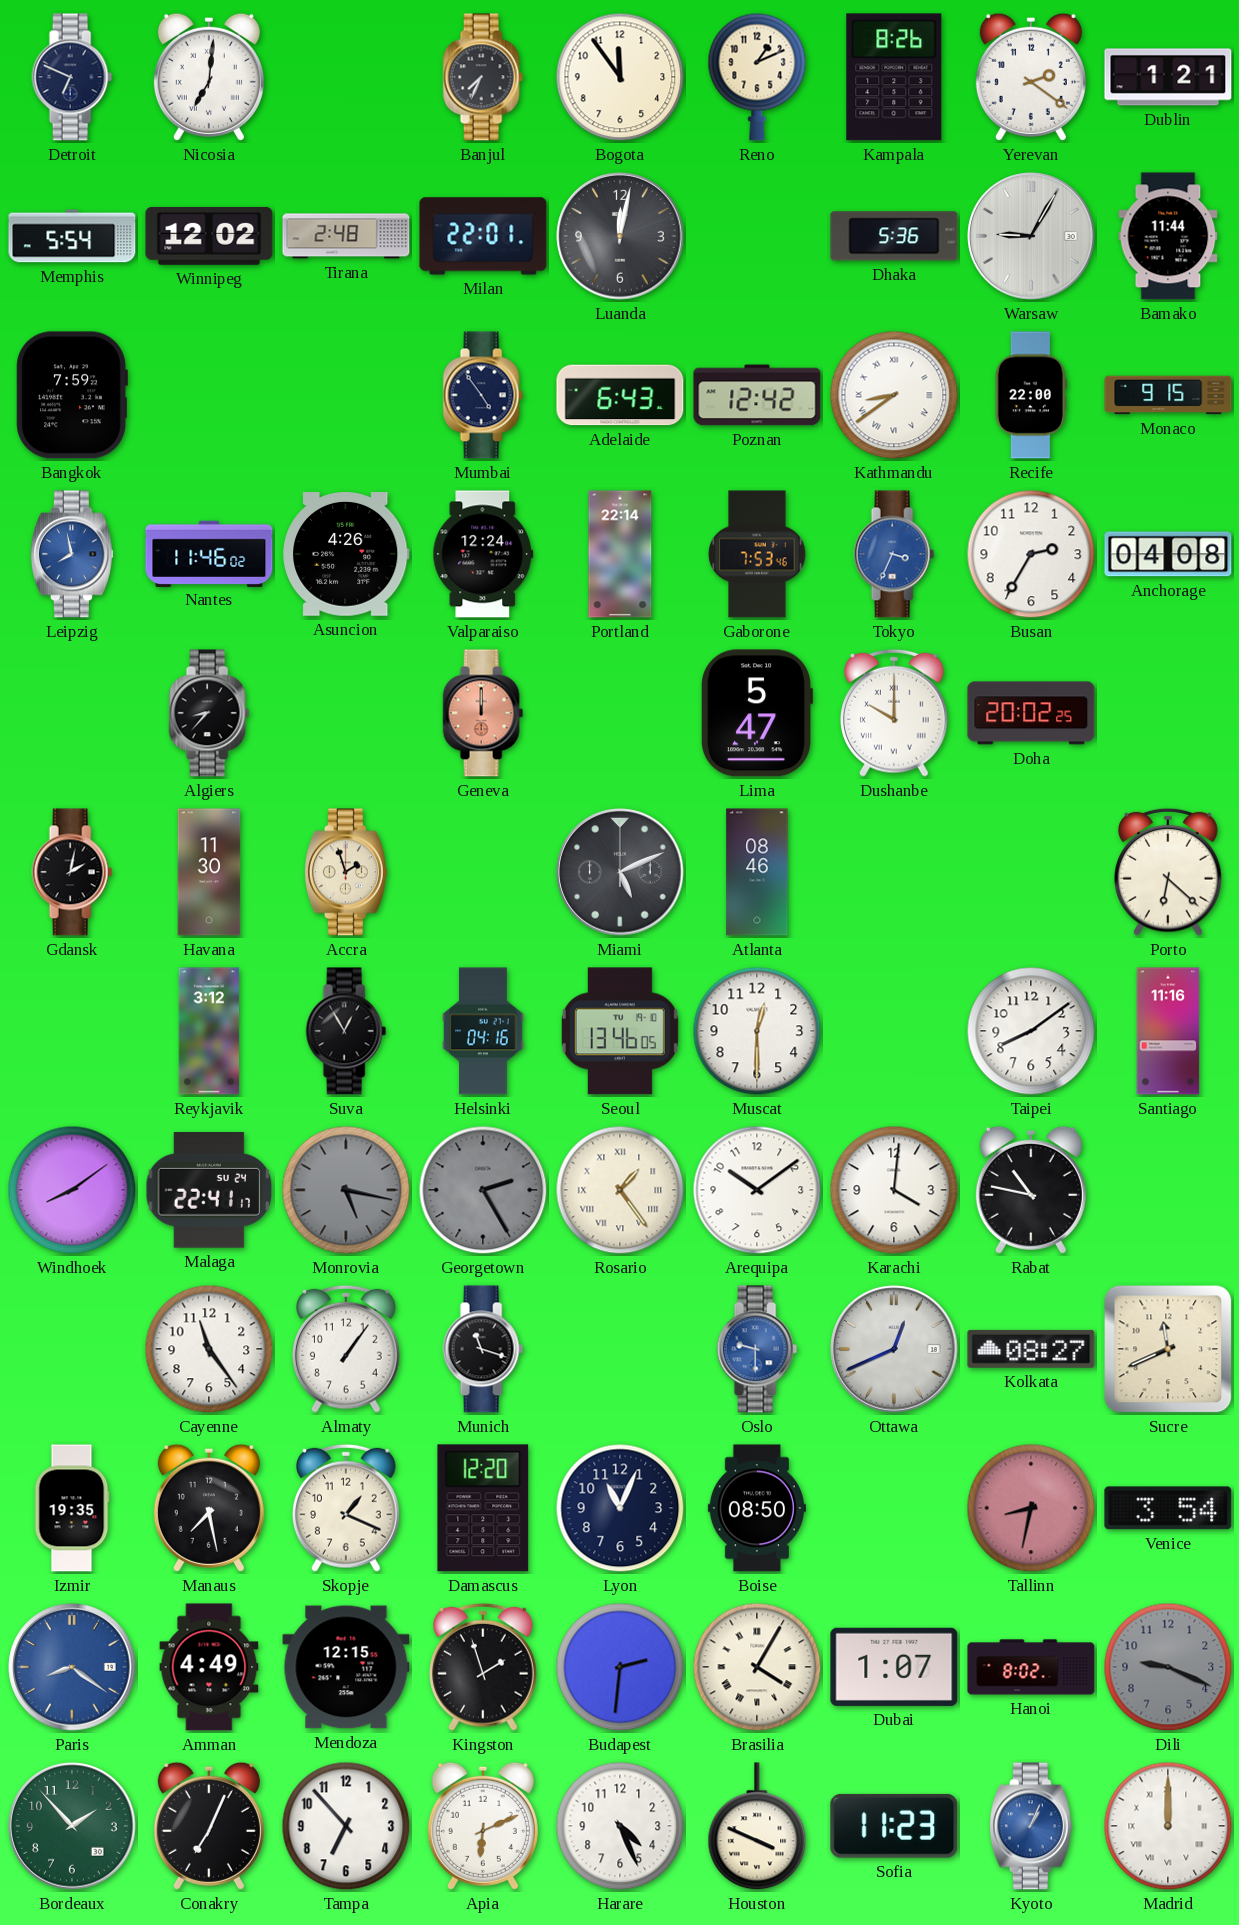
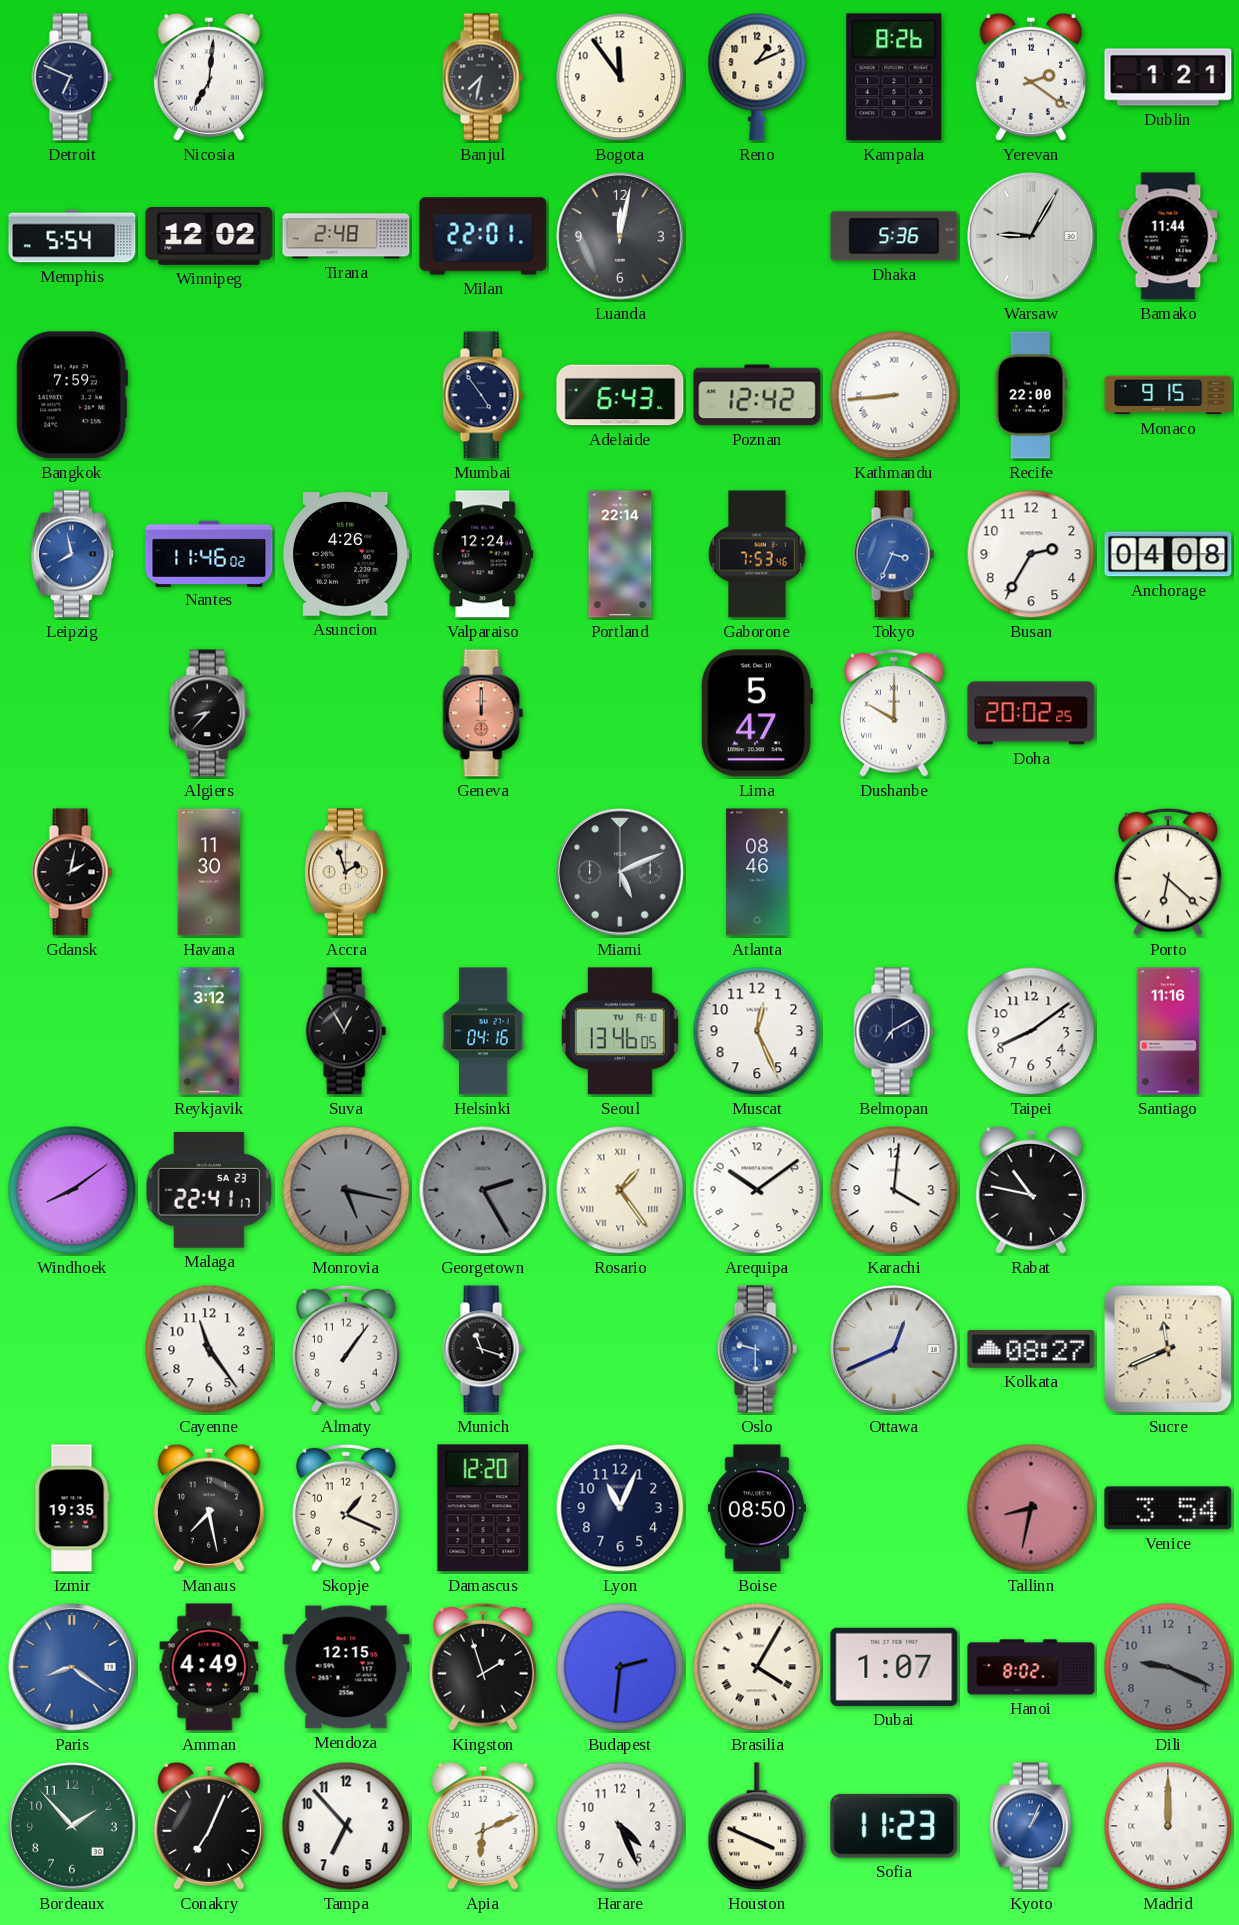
Banjul: 7:34 -> 7:32
Kathmandu: 8:39 -> 8:44
Muscat: 12:30 -> 12:26
Belmopan: none -> 7:10
Malaga date: SU 24 -> SA 23
